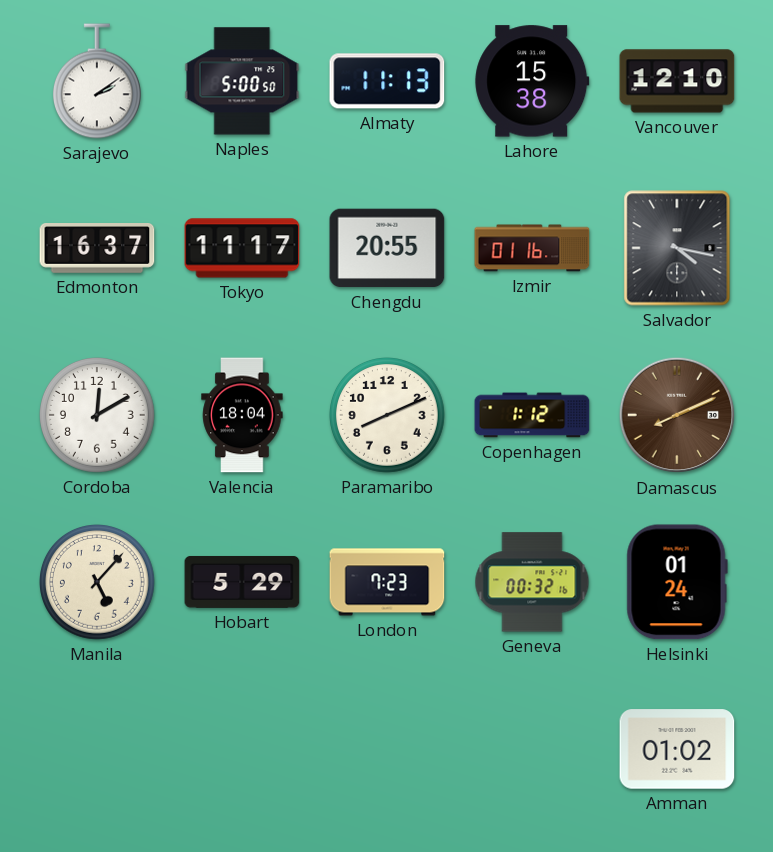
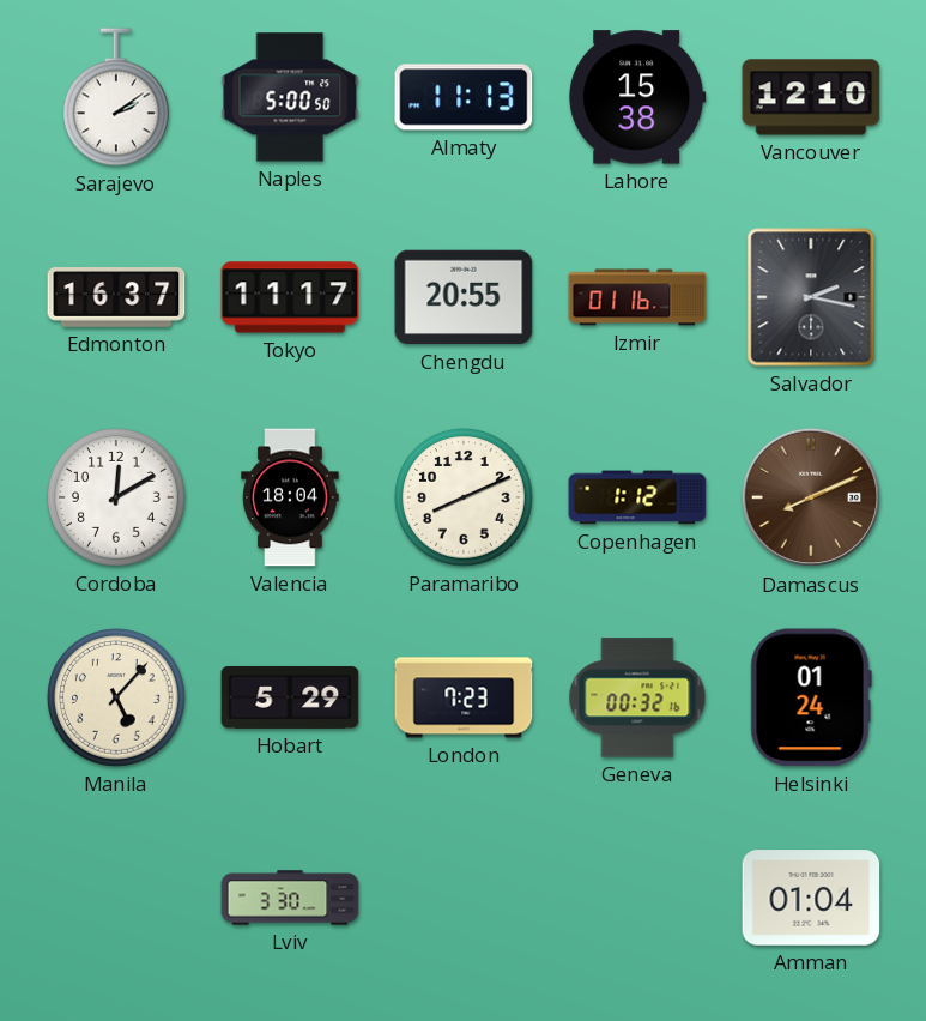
Salvador: 4:17 -> 2:17
Lviv: none -> 3:30
Amman: 01:02 -> 01:04
